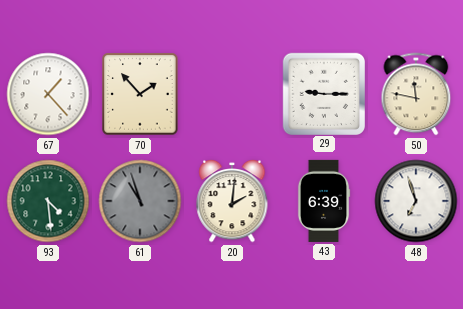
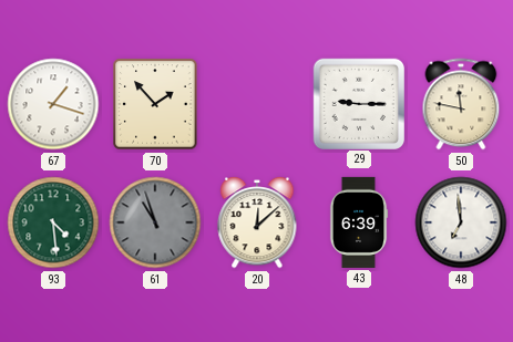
67: 1:23 -> 1:18
20: 2:01 -> 12:08
48: 6:57 -> 6:59
